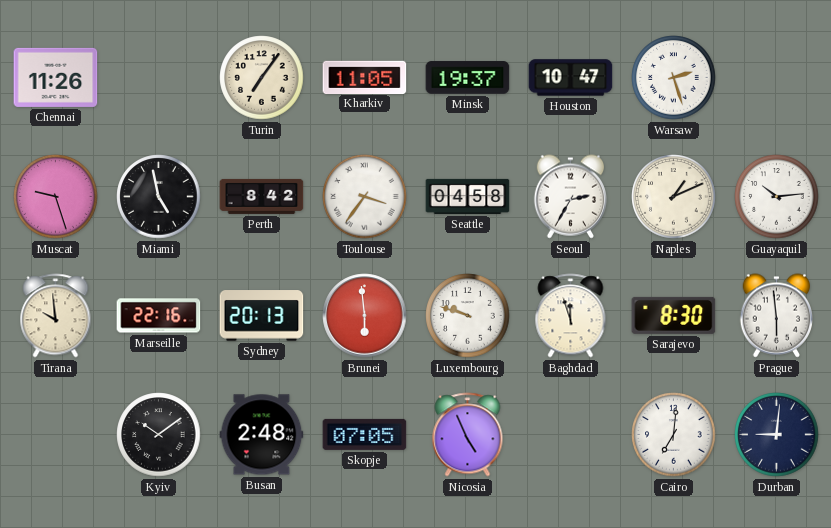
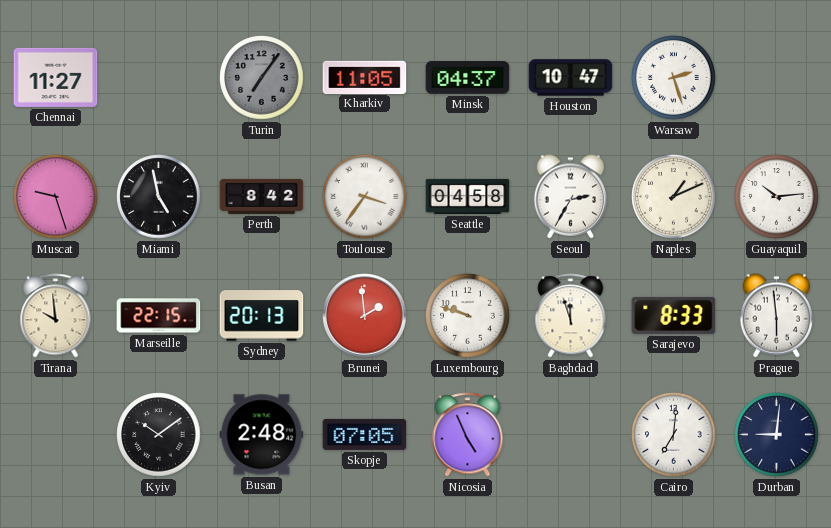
Chennai: 11:26 -> 11:27
Turin dial: cream -> grey
Minsk: 19:37 -> 04:37
Marseille: 22:16 -> 22:15
Brunei: 5:59 -> 1:59
Sarajevo: 8:30 -> 8:33
